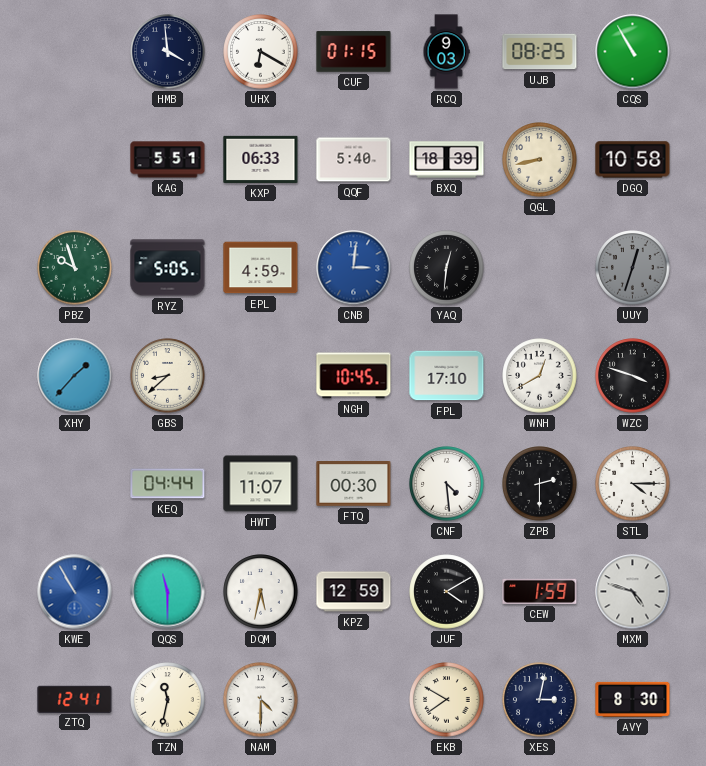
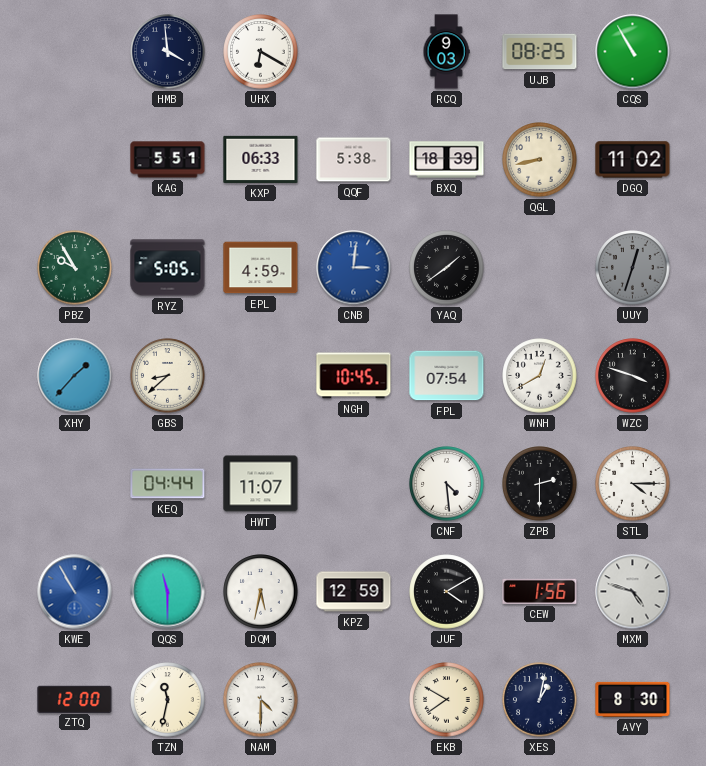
CUF: 01:15 -> none
QQF: 5:40 -> 5:38
DGQ: 10:58 -> 11:02
PBZ: 9:57 -> 9:55
YAQ: 12:31 -> 1:39
FPL: 17:10 -> 07:54
FTQ: 00:30 -> none
CEW: 1:59 -> 1:56
ZTQ: 12:41 -> 12:00
XES: 3:02 -> 1:02
